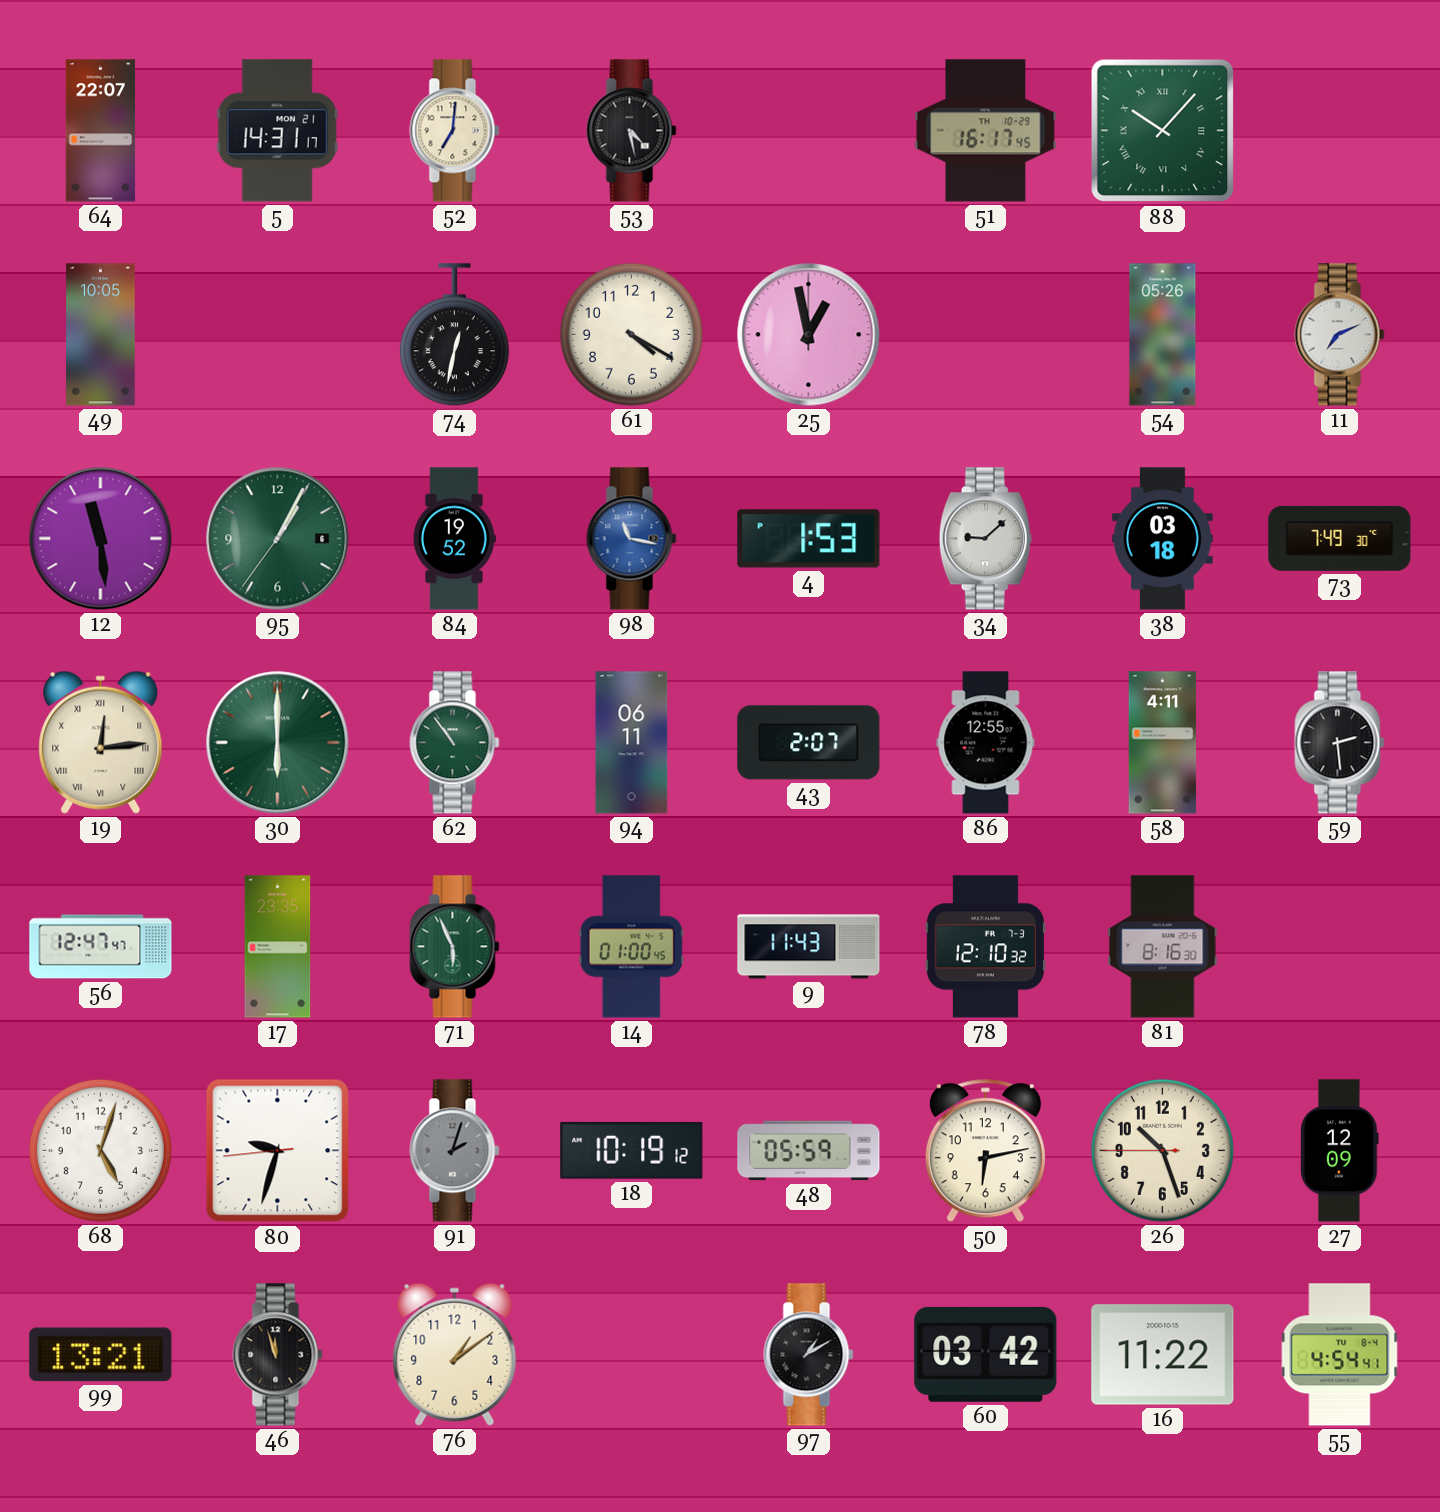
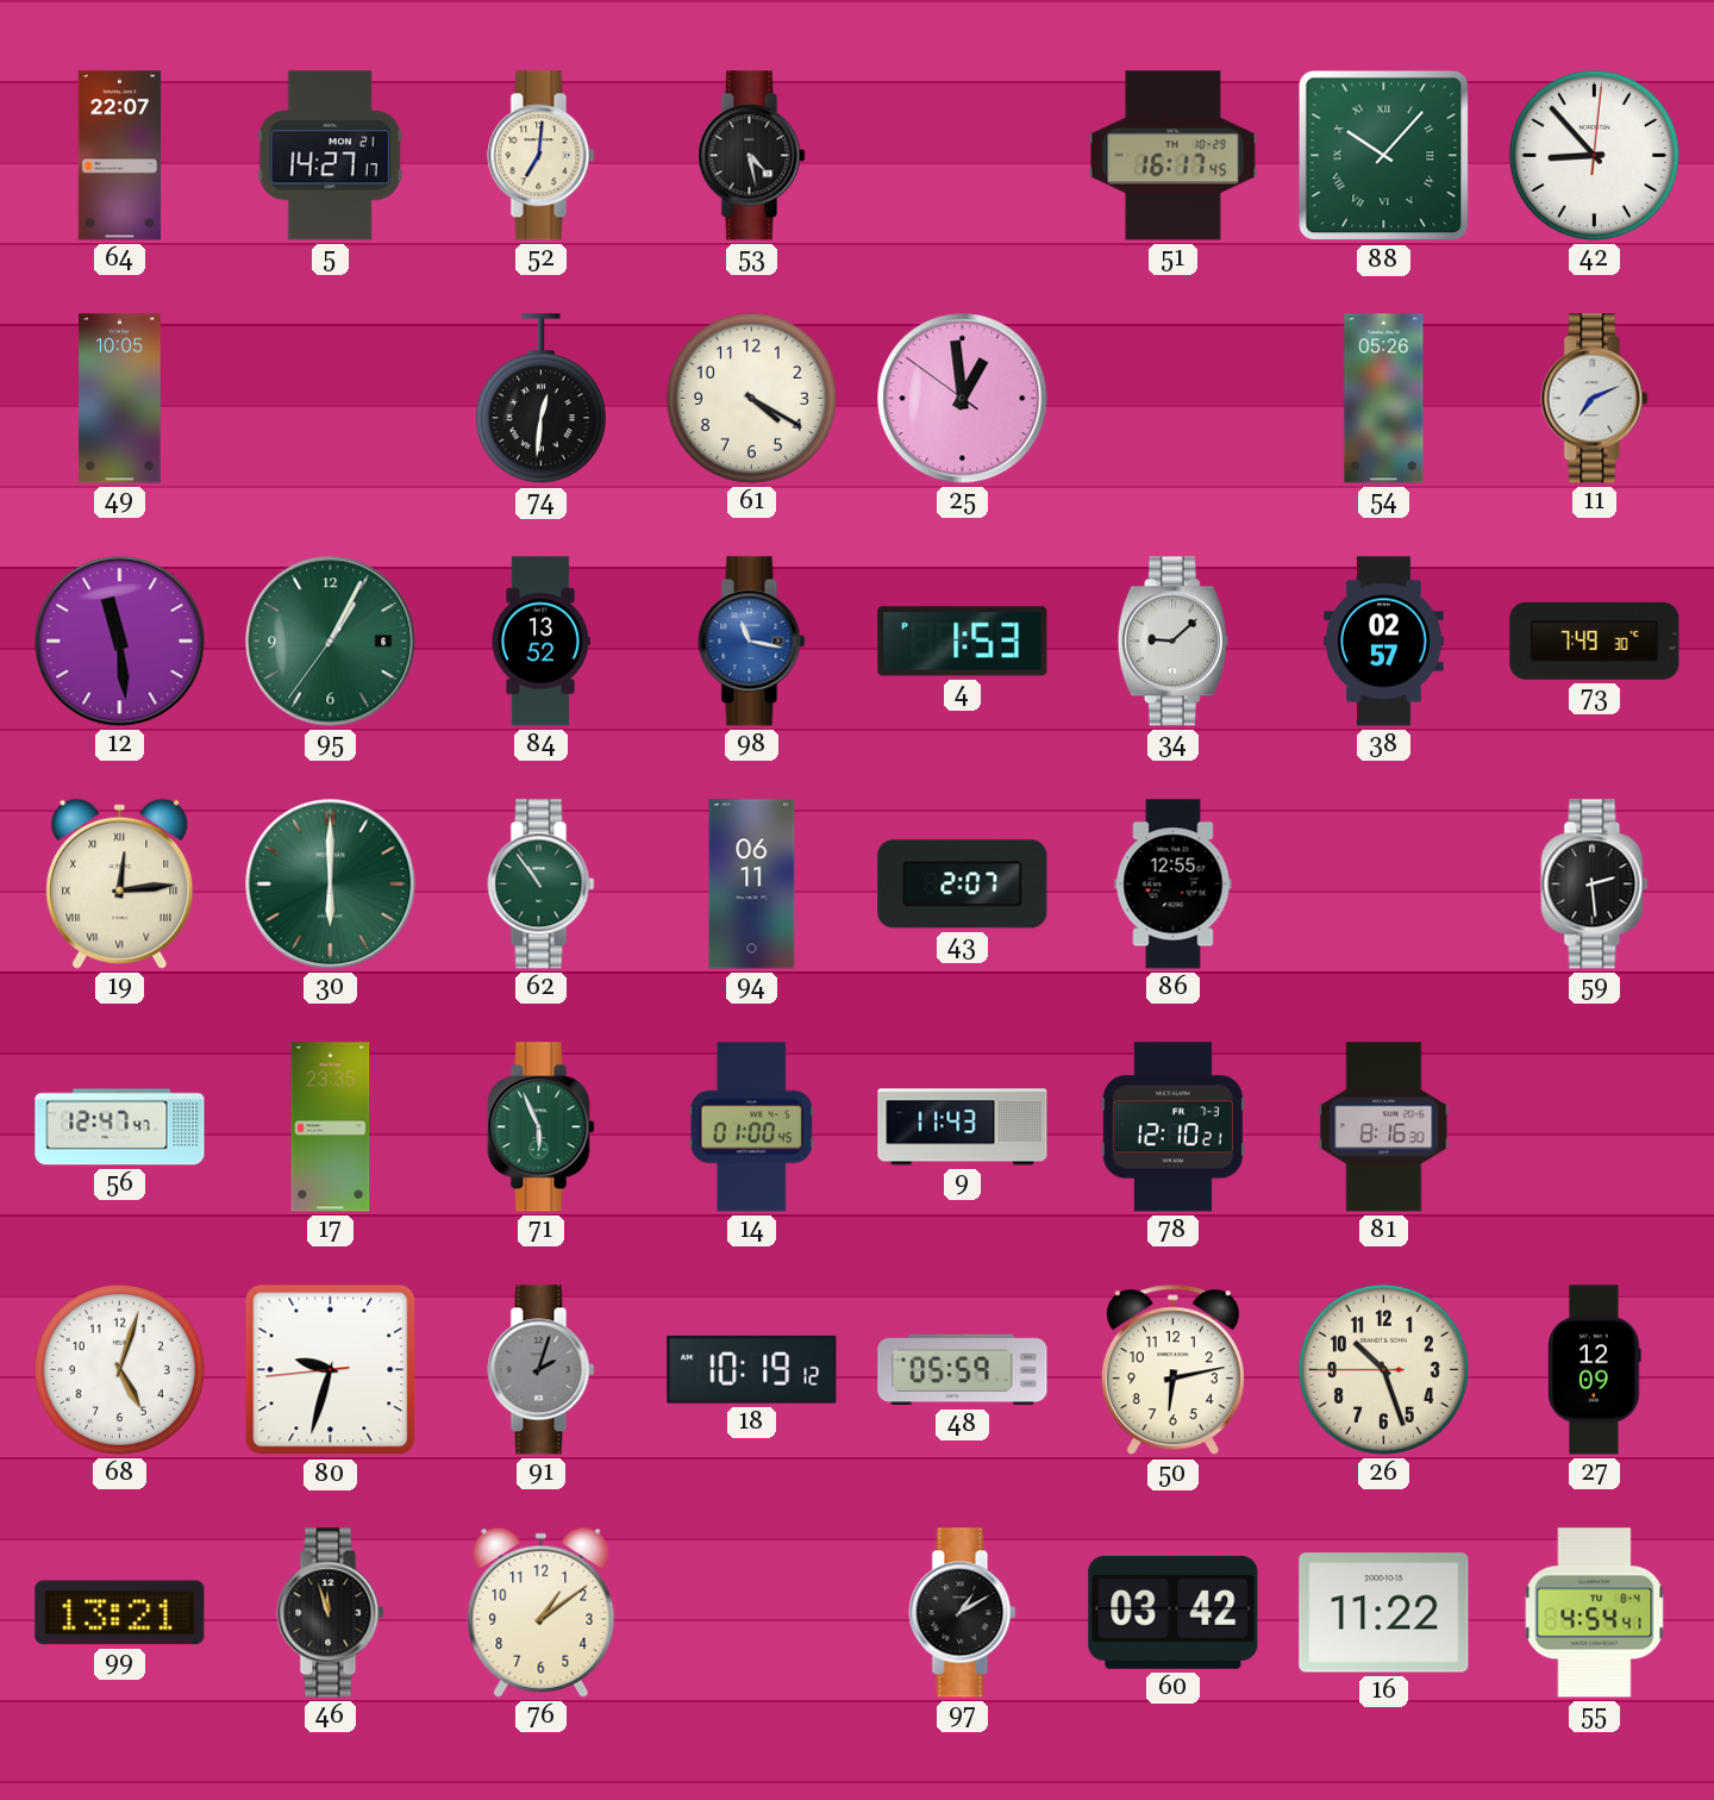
5: 14:31 -> 14:27
42: none -> 8:53
74: 12:32 -> 12:31
25: 12:58:00 -> 12:58:51
84: 19:52 -> 13:52
38: 03:18 -> 02:57
58: 4:11 -> none
78: 12:10:32 -> 12:10:21
